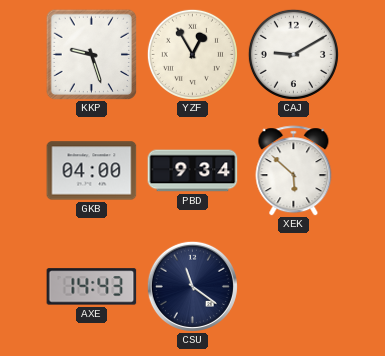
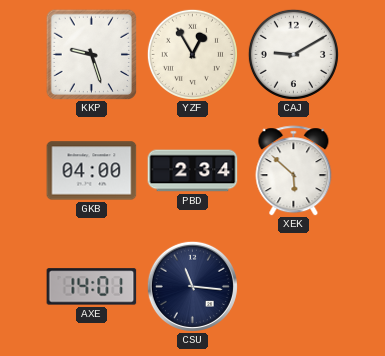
PBD: 9:34 -> 2:34
AXE: 14:43 -> 14:01
CSU: 11:21 -> 11:16
